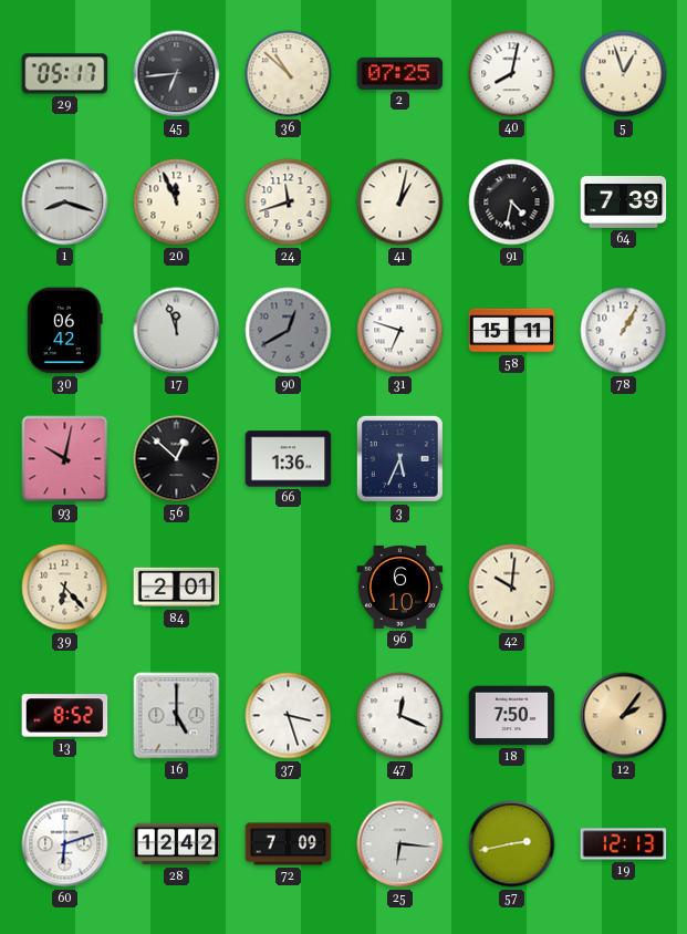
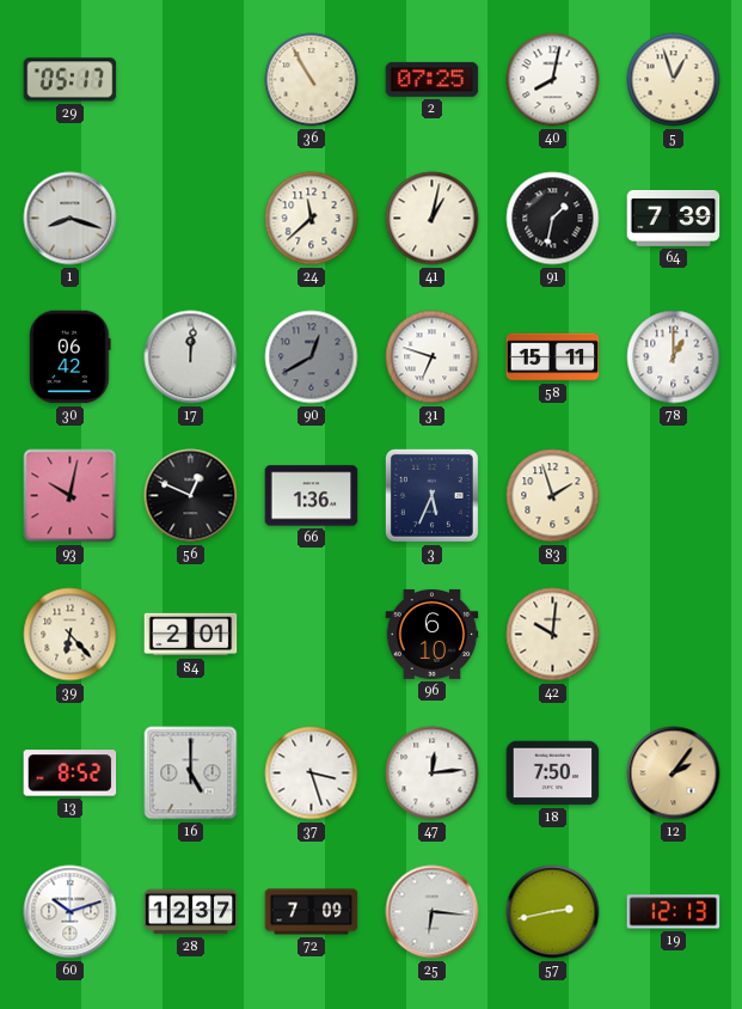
45: 6:44 -> none
36: 10:52 -> 10:55
20: 11:56 -> none
24: 11:42 -> 11:38
91: 4:32 -> 1:32
17: 11:57 -> 12:01
78: 1:05 -> 1:00
56: 12:52 -> 12:49
83: none -> 1:57
47: 12:19 -> 12:14
60: 6:12 -> 10:12
28: 12:42 -> 12:37
